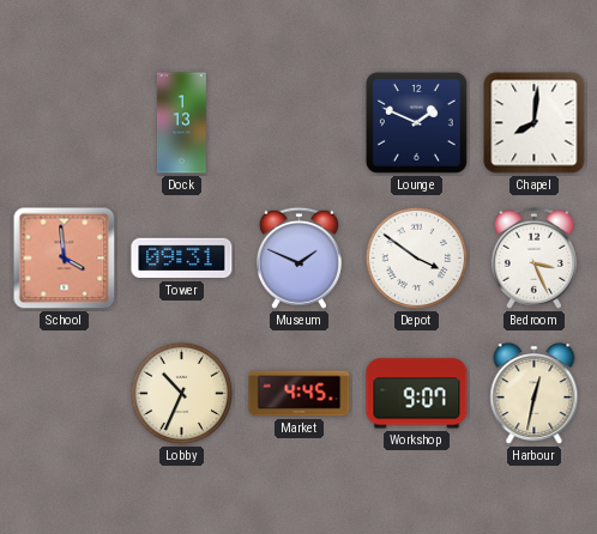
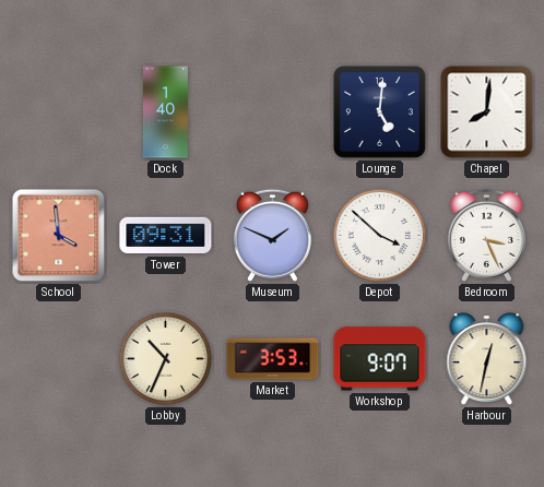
Dock: 1:13 -> 1:40
Lounge: 1:49 -> 5:01
Depot: 3:51 -> 3:52
Market: 4:45 -> 3:53
